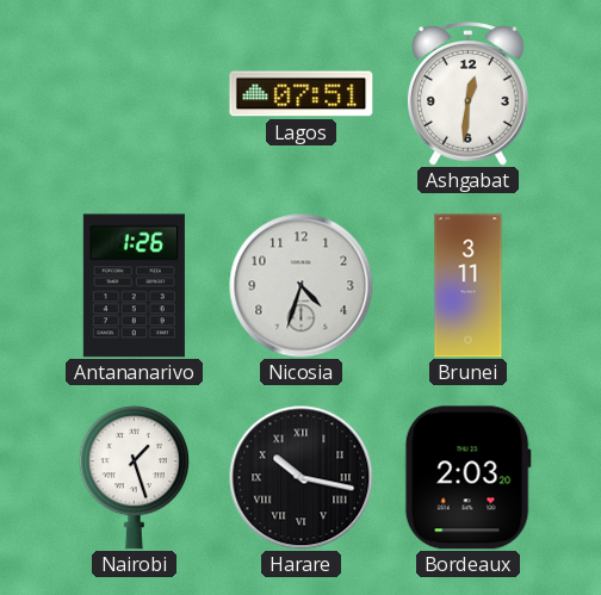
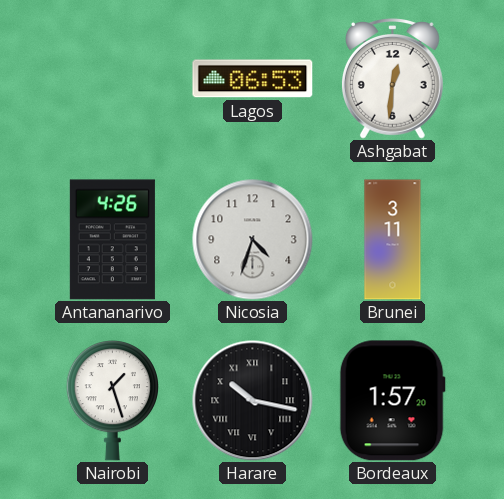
Lagos: 07:51 -> 06:53
Antananarivo: 1:26 -> 4:26
Bordeaux: 2:03 -> 1:57
